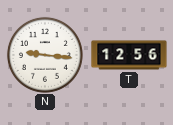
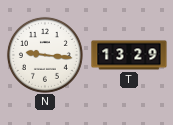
T: 12:56 -> 13:29
